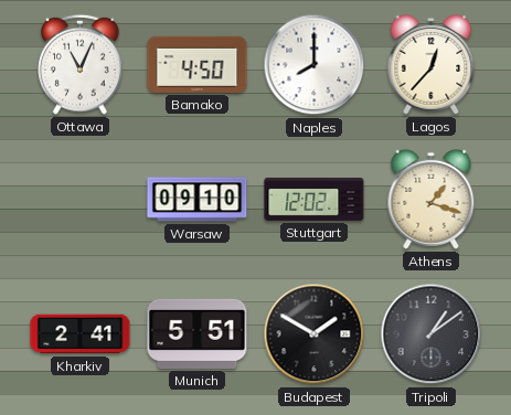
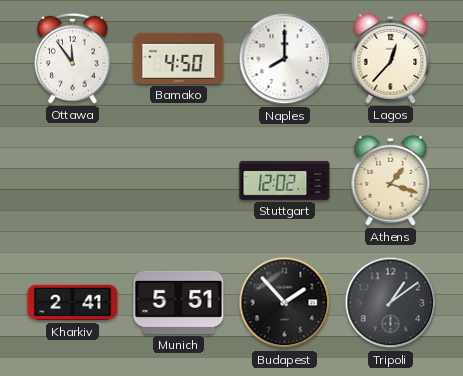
Ottawa: 11:04 -> 11:54
Warsaw: 09:10 -> none
Budapest: 1:50 -> 1:53
